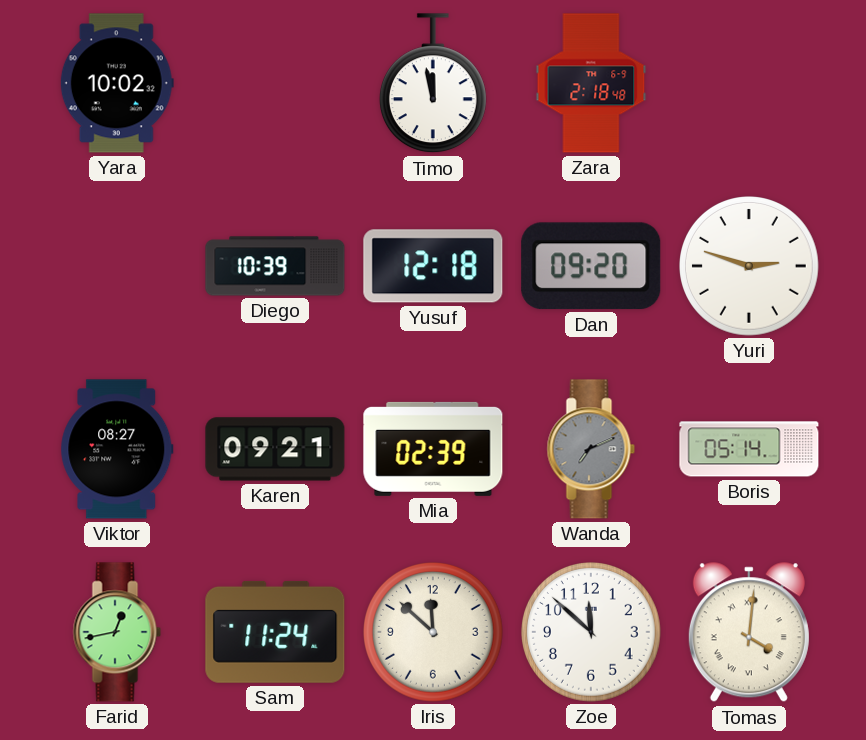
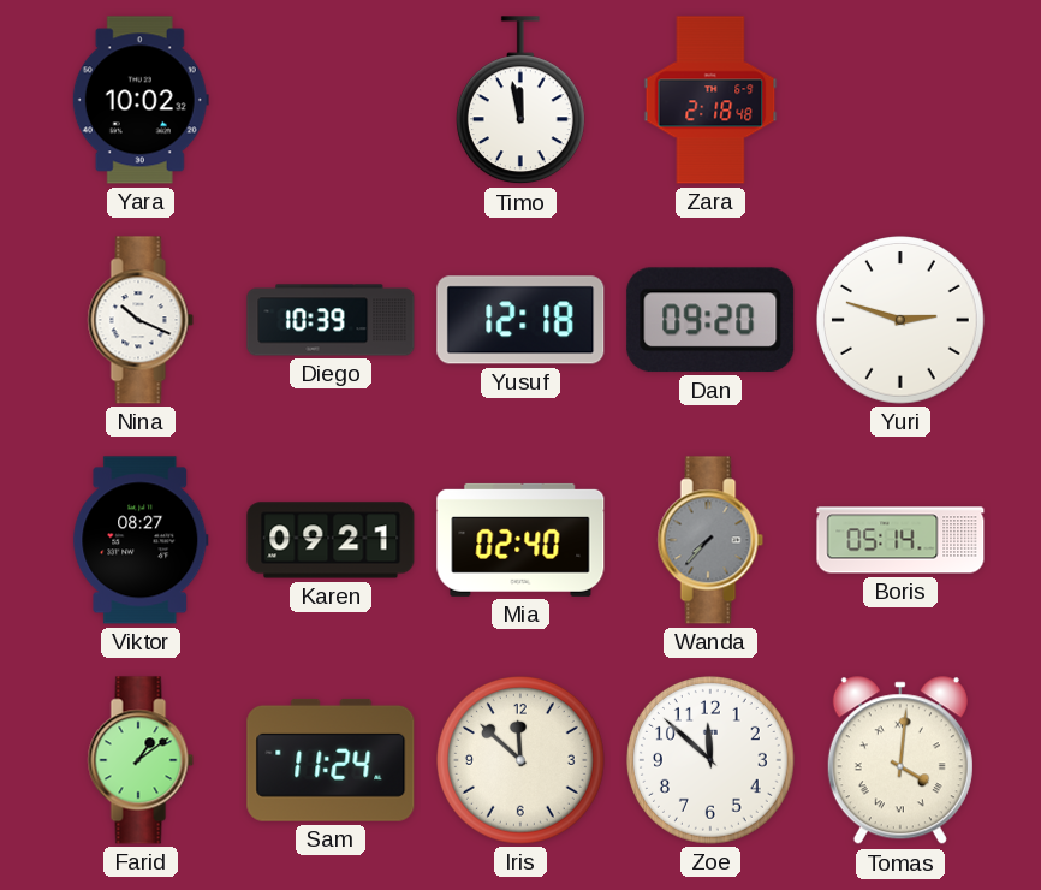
Nina: none -> 10:19
Mia: 02:39 -> 02:40
Wanda: 7:11 -> 7:37
Farid: 12:43 -> 1:09
